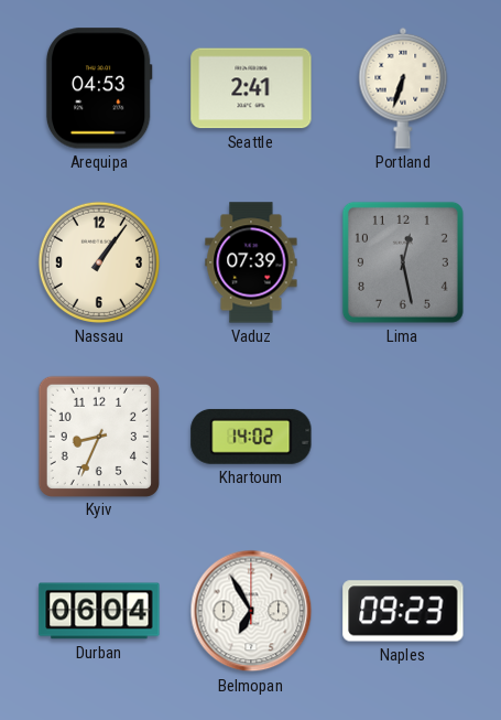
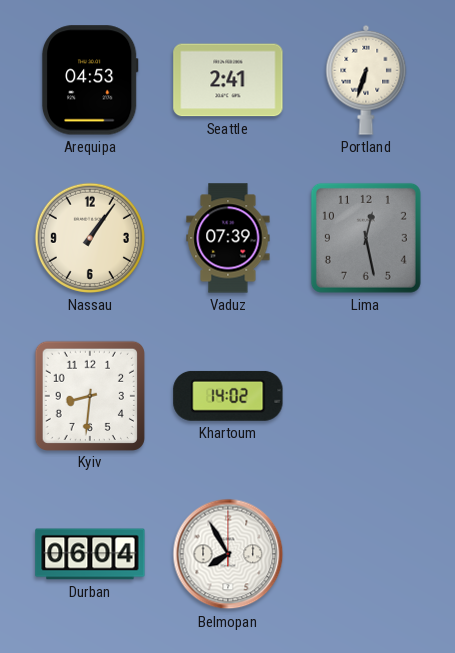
Kyiv: 8:34 -> 8:31
Belmopan: 6:55 -> 7:55
Naples: 09:23 -> none
